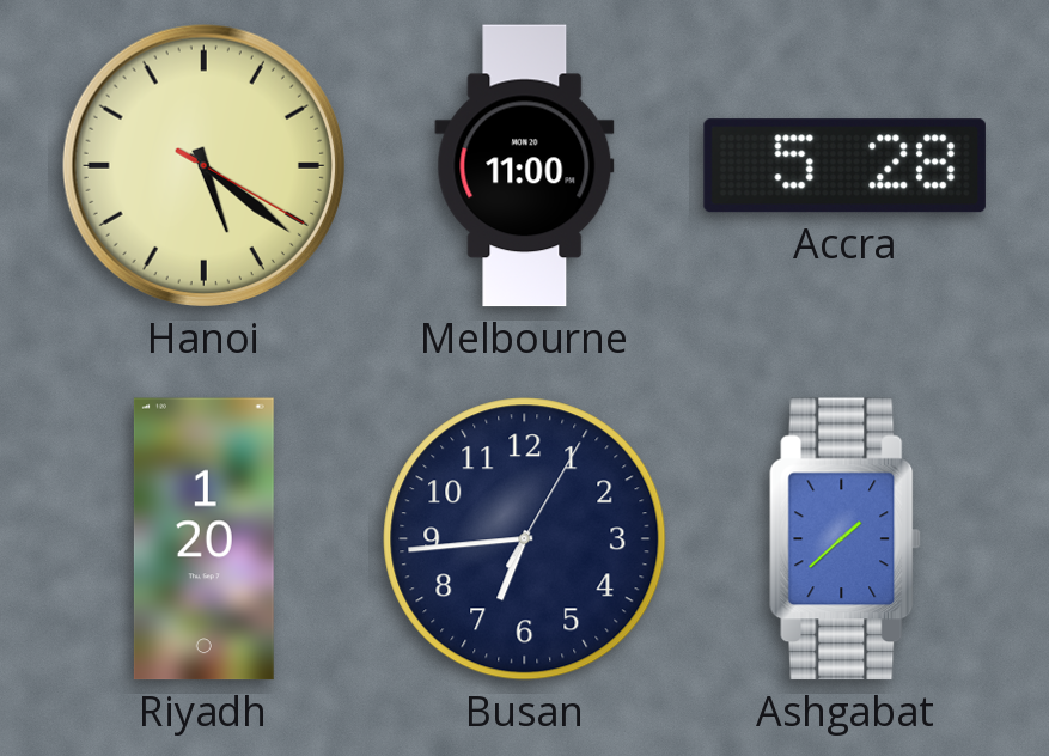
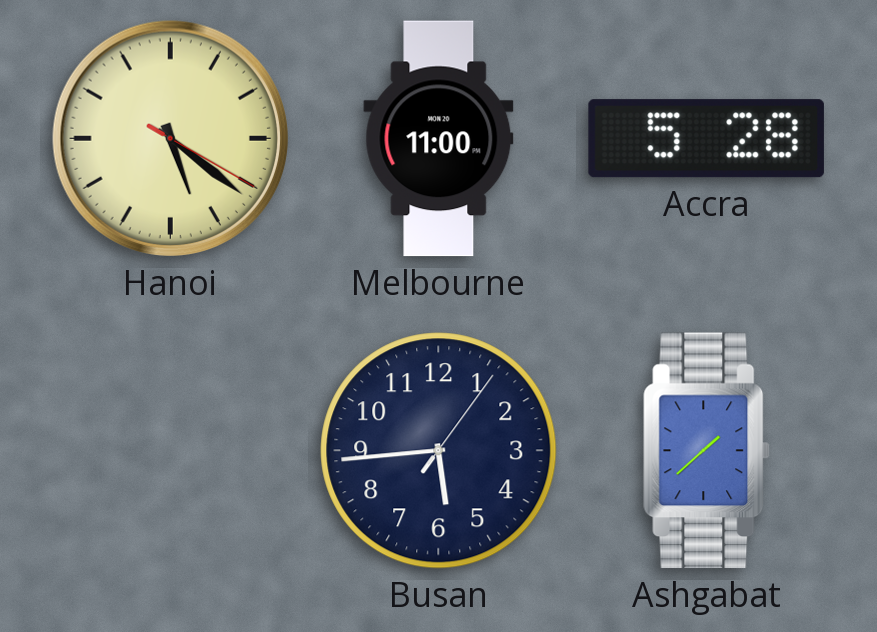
Riyadh: 1:20 -> none
Busan: 6:44 -> 5:44
